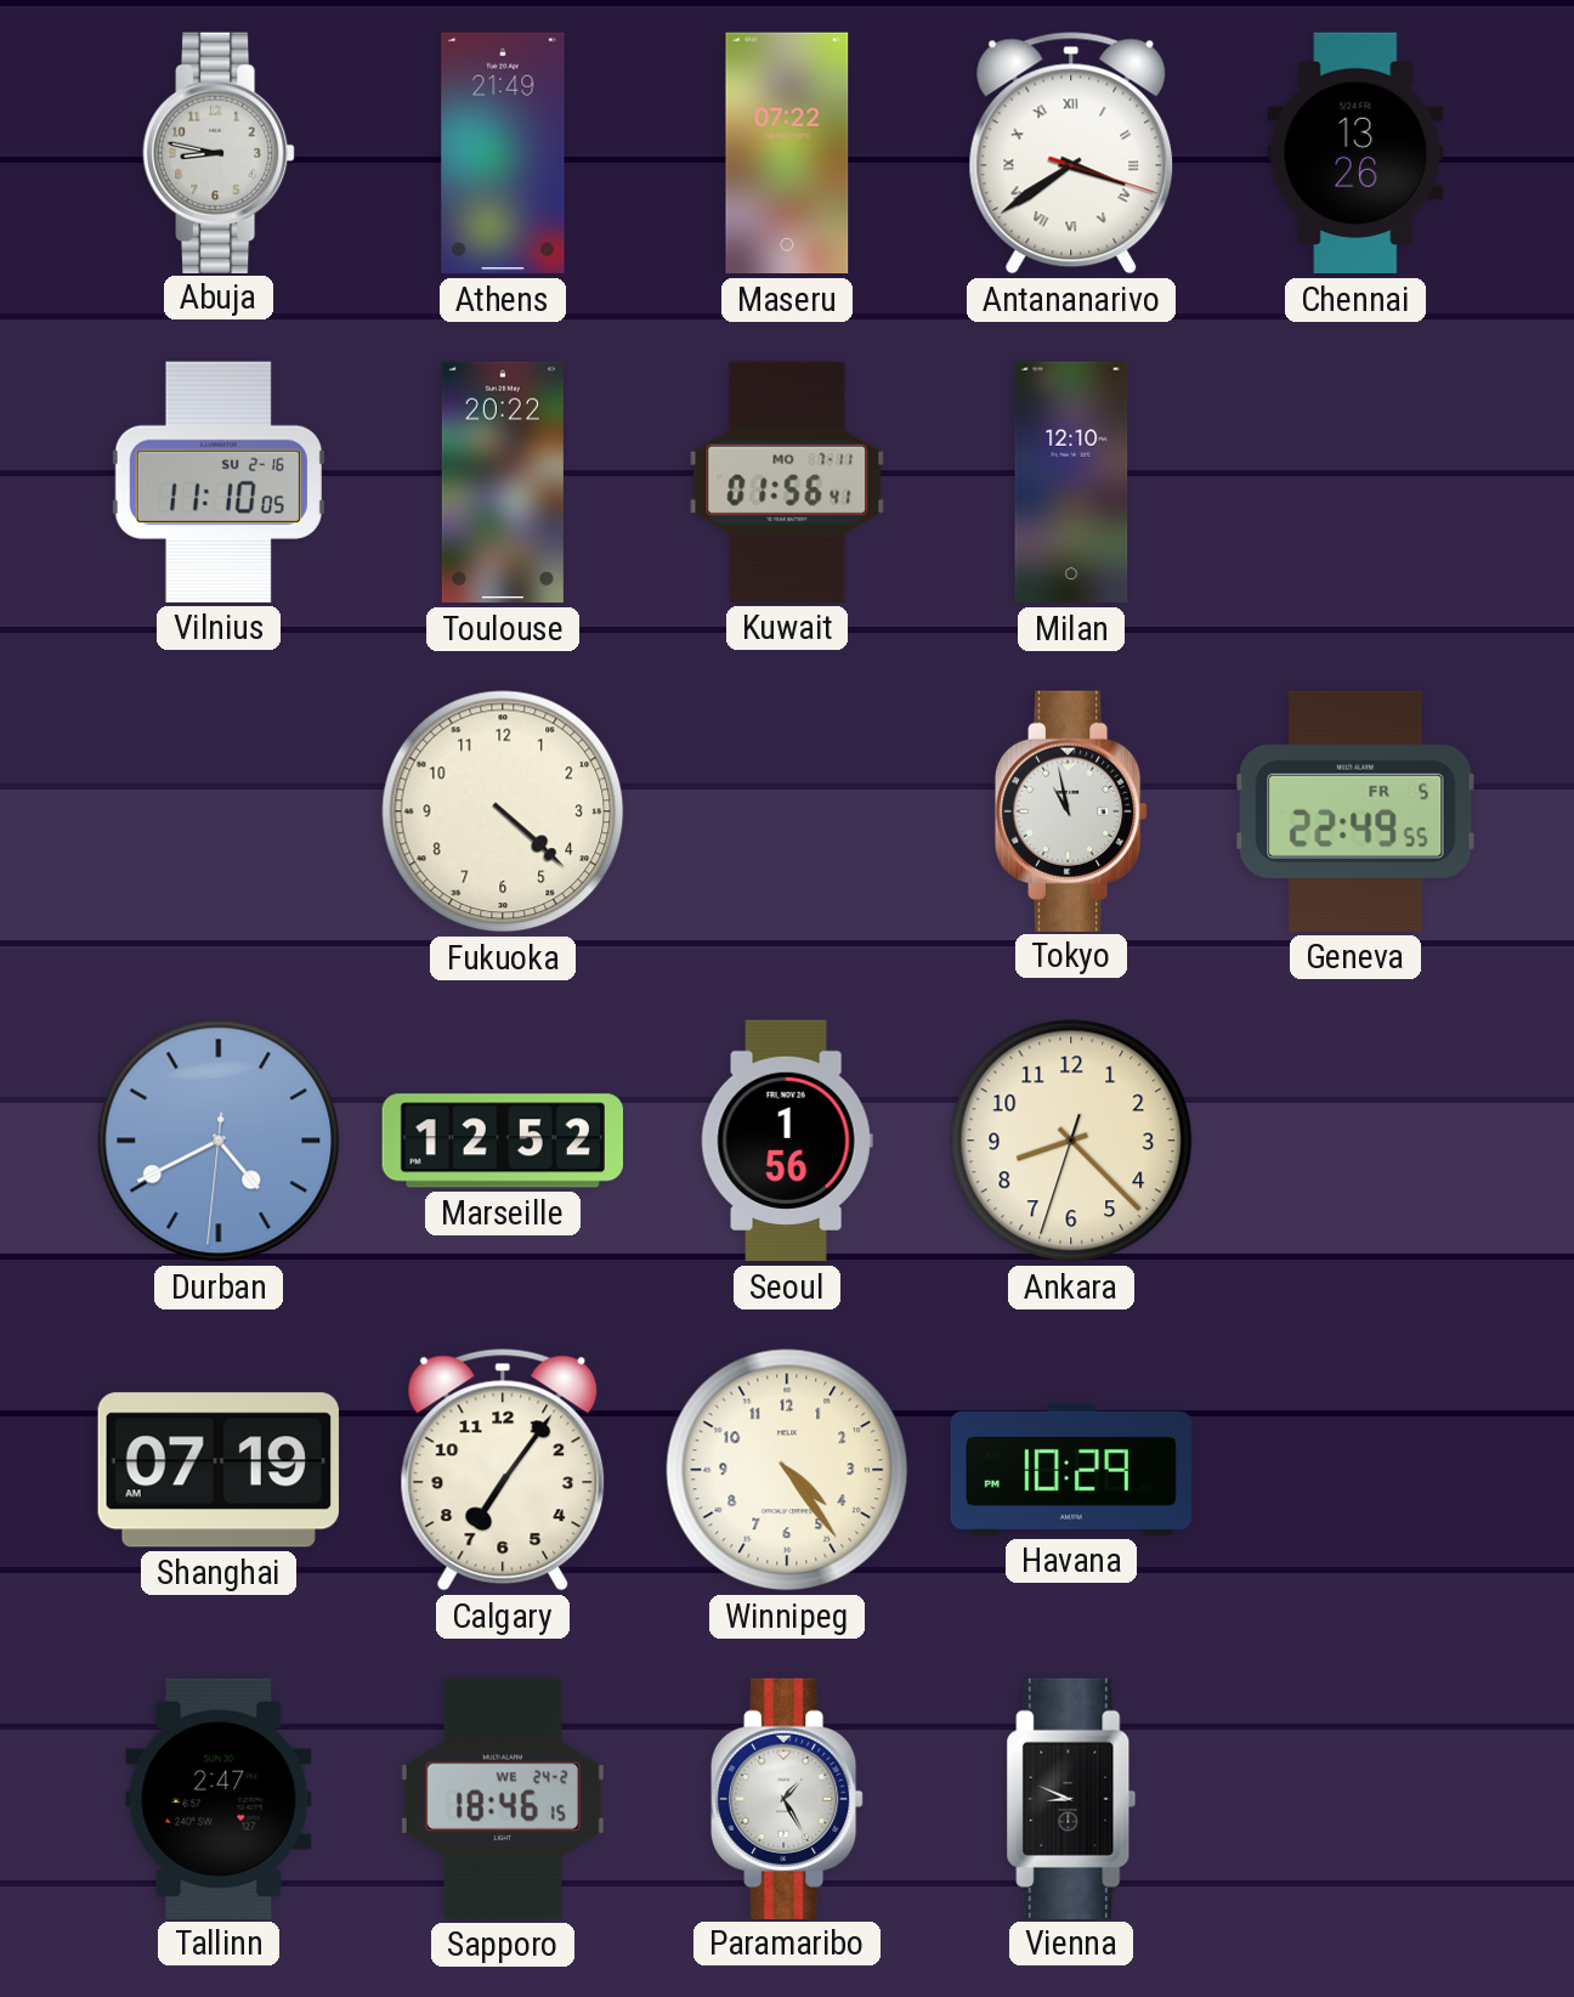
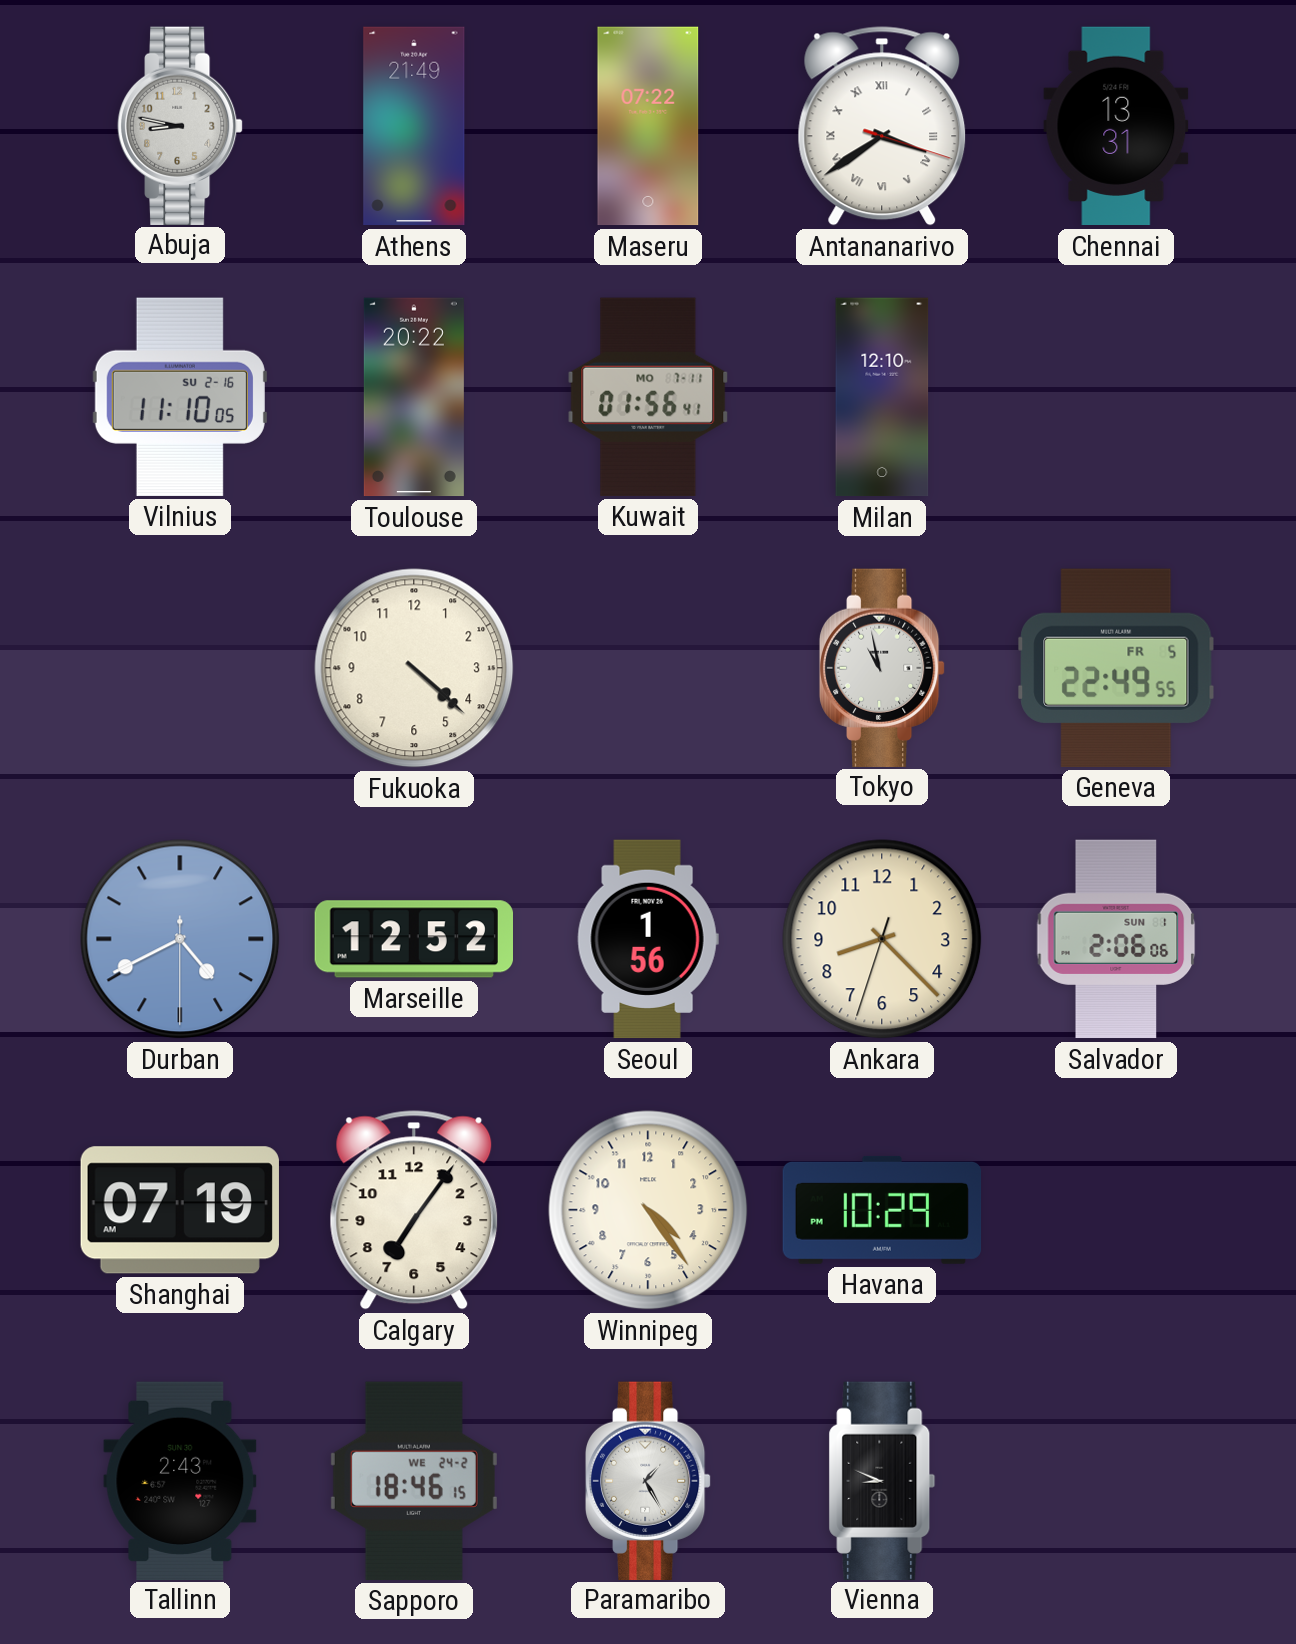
Chennai: 13:26 -> 13:31
Durban: 4:40:31 -> 4:40:30
Salvador: none -> 2:06
Tallinn: 2:47 -> 2:43
